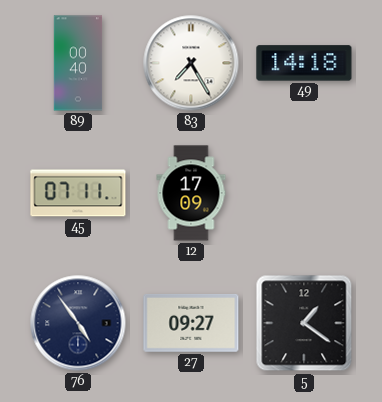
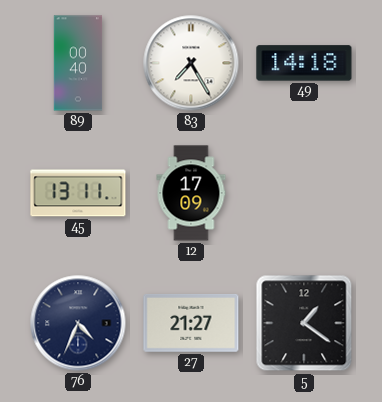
45: 07:11 -> 13:11
76: 4:54 -> 4:34
27: 09:27 -> 21:27
